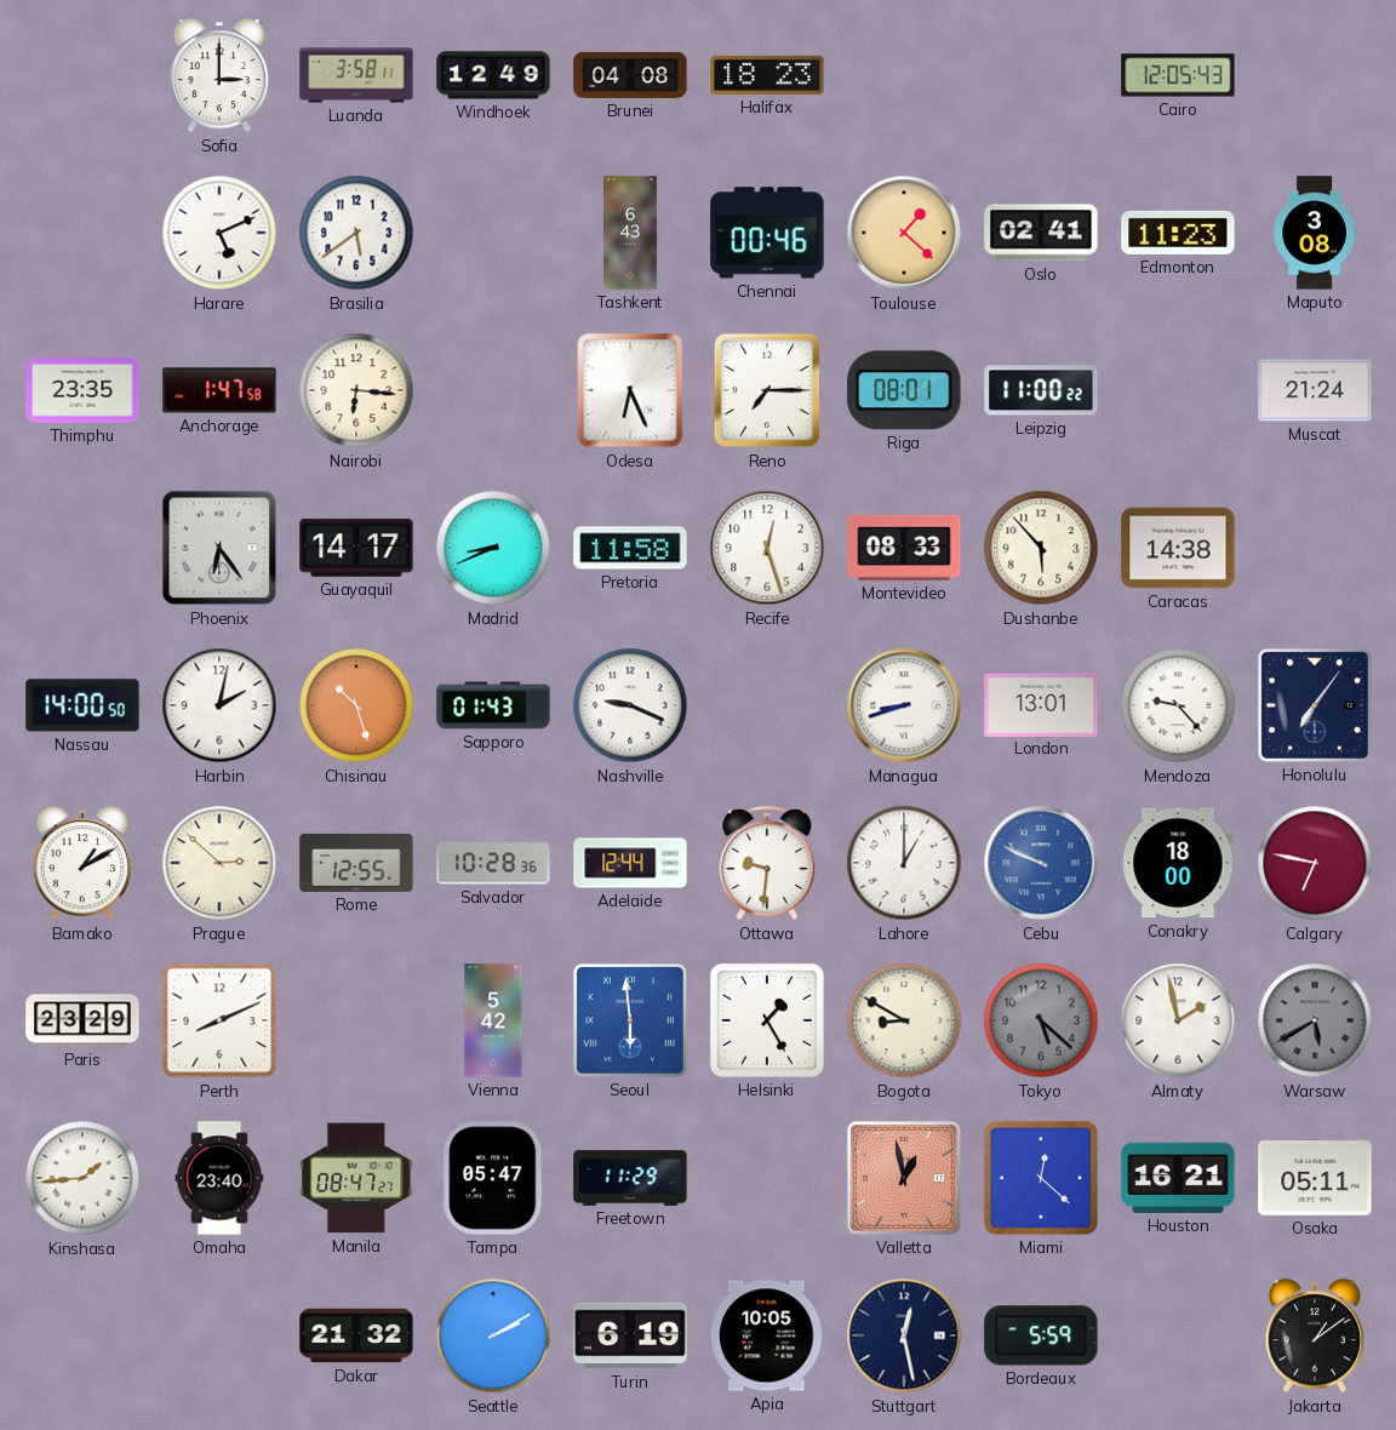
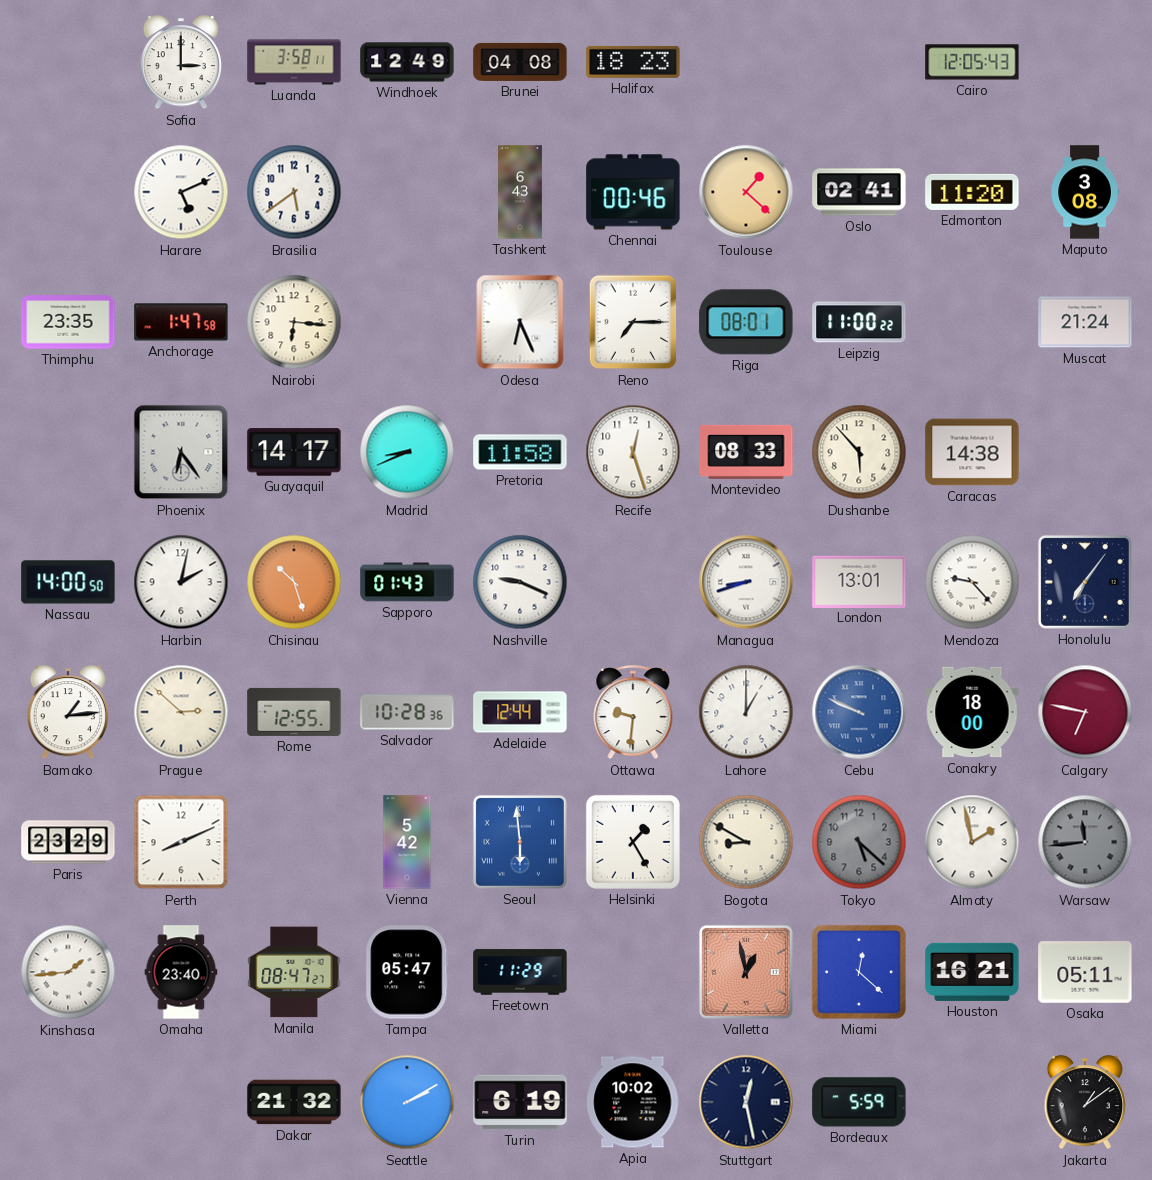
Edmonton: 11:23 -> 11:20
Bamako: 1:10 -> 1:14
Warsaw: 5:40 -> 11:44
Apia: 10:05 -> 10:02
